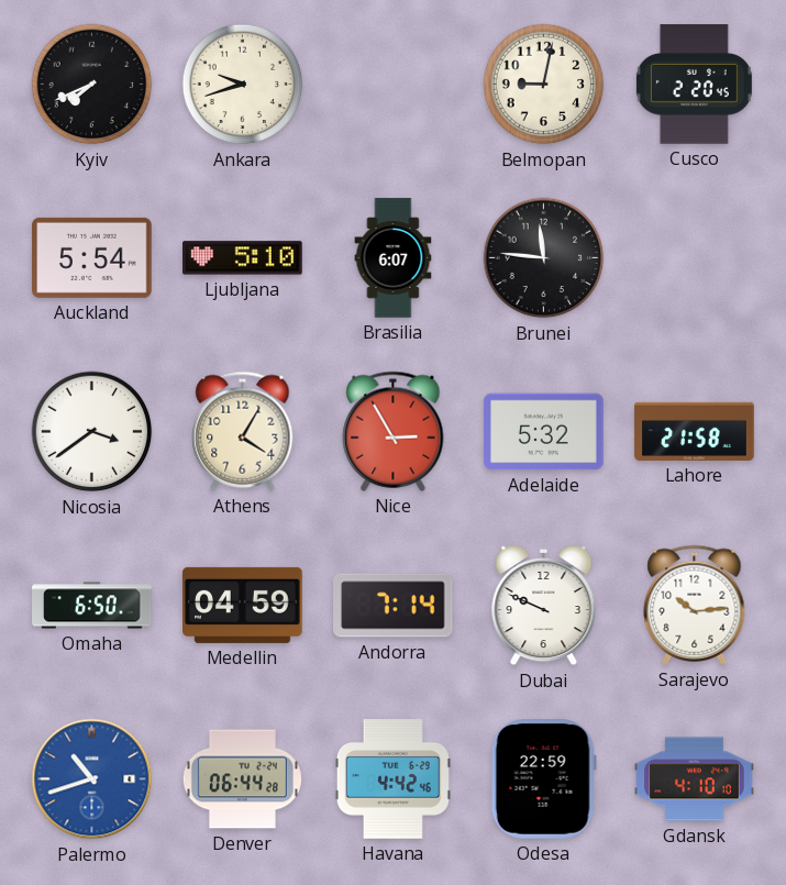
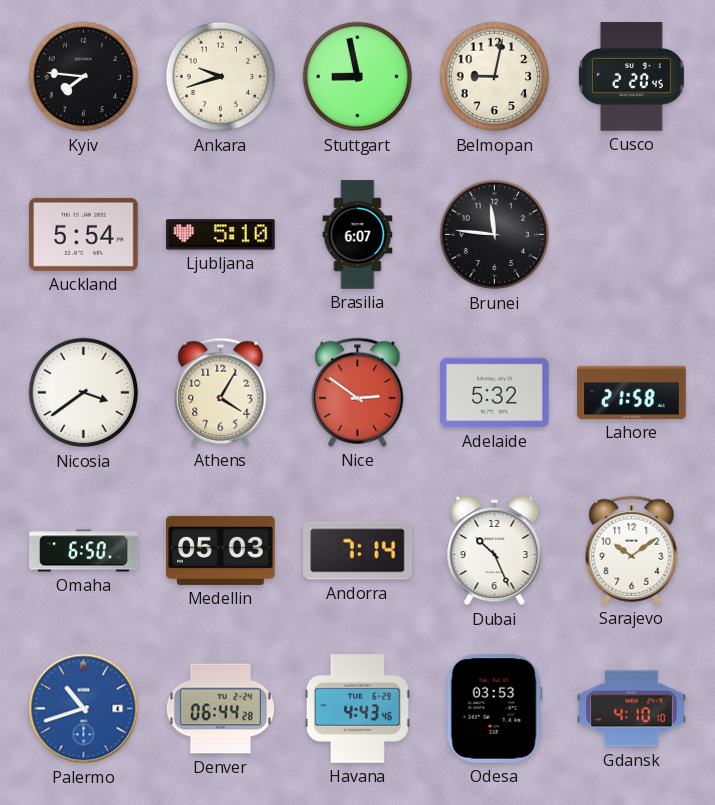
Kyiv: 7:41 -> 7:46
Stuttgart: none -> 8:58
Nice: 2:55 -> 2:51
Medellin: 04:59 -> 05:03
Dubai: 9:49 -> 10:26
Sarajevo: 10:14 -> 10:09
Havana: 4:42 -> 4:43
Odesa: 22:59 -> 03:53
